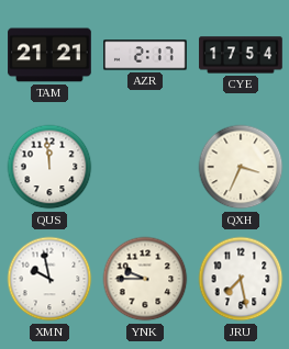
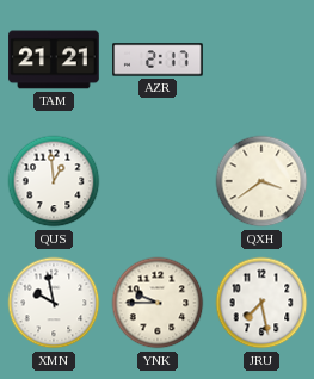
CYE: 17:54 -> none
QUS: 11:59 -> 12:59
QXH: 3:34 -> 3:39
